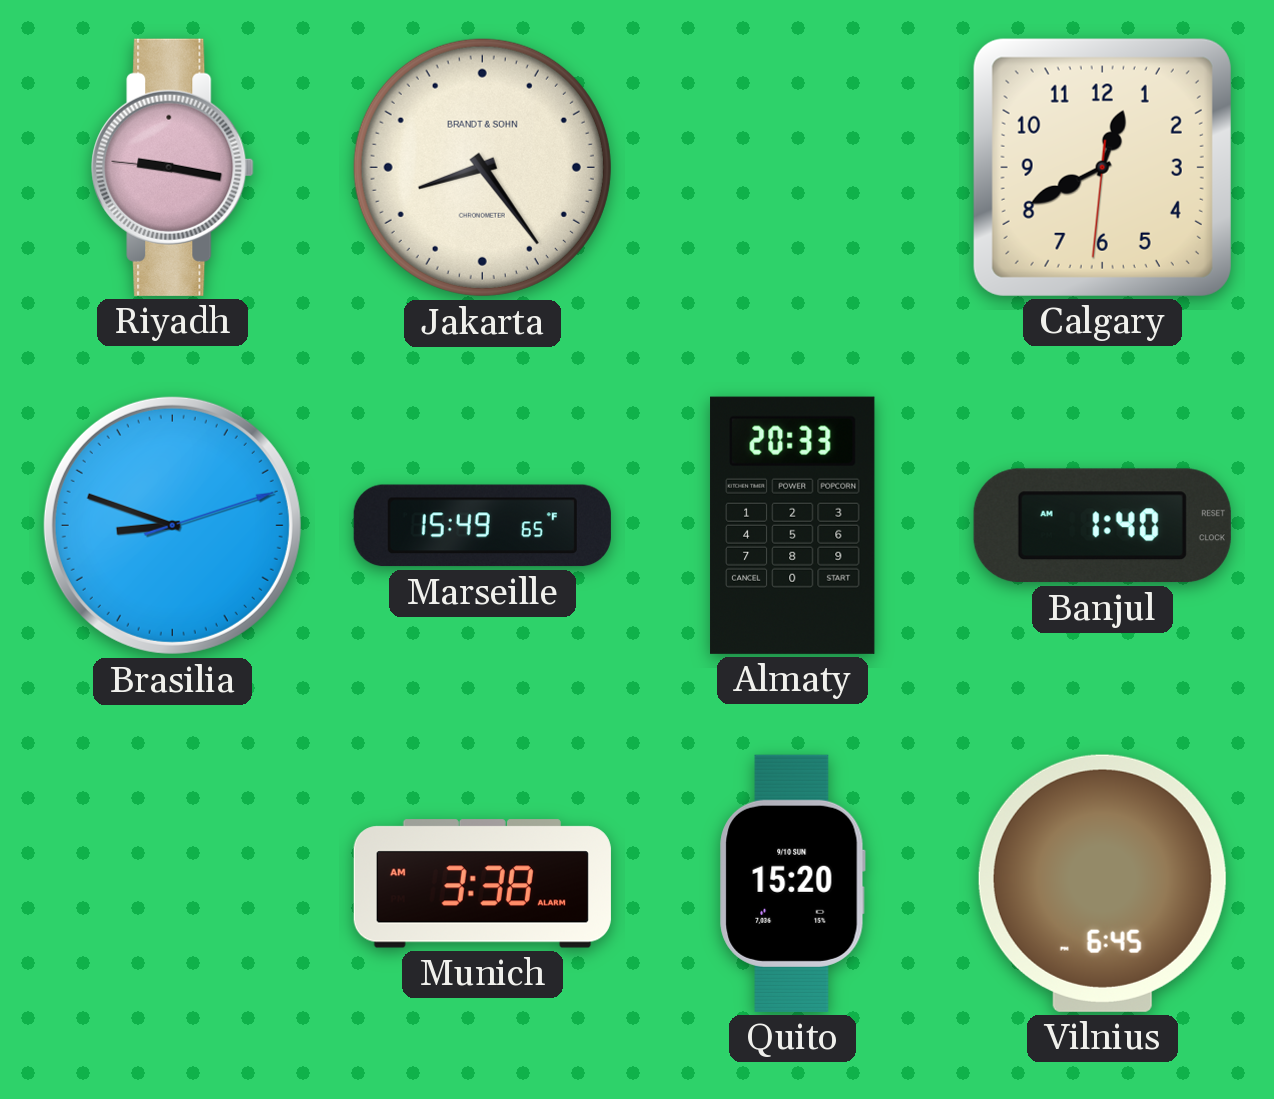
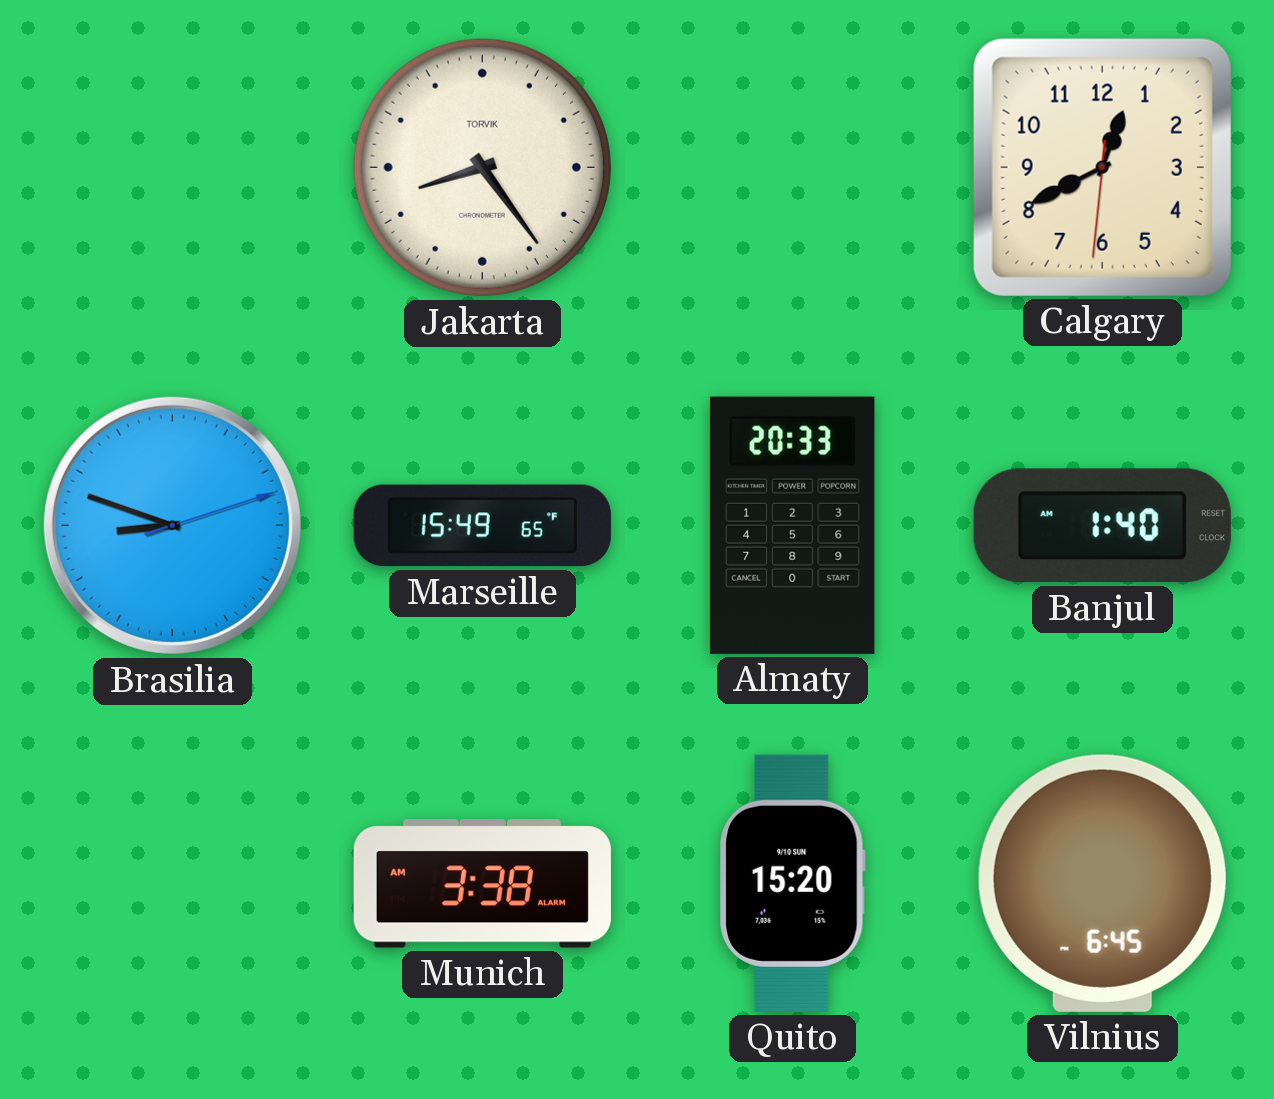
Riyadh: 9:16 -> none
Jakarta brand: BRANDT & SOHN -> TORVIK
